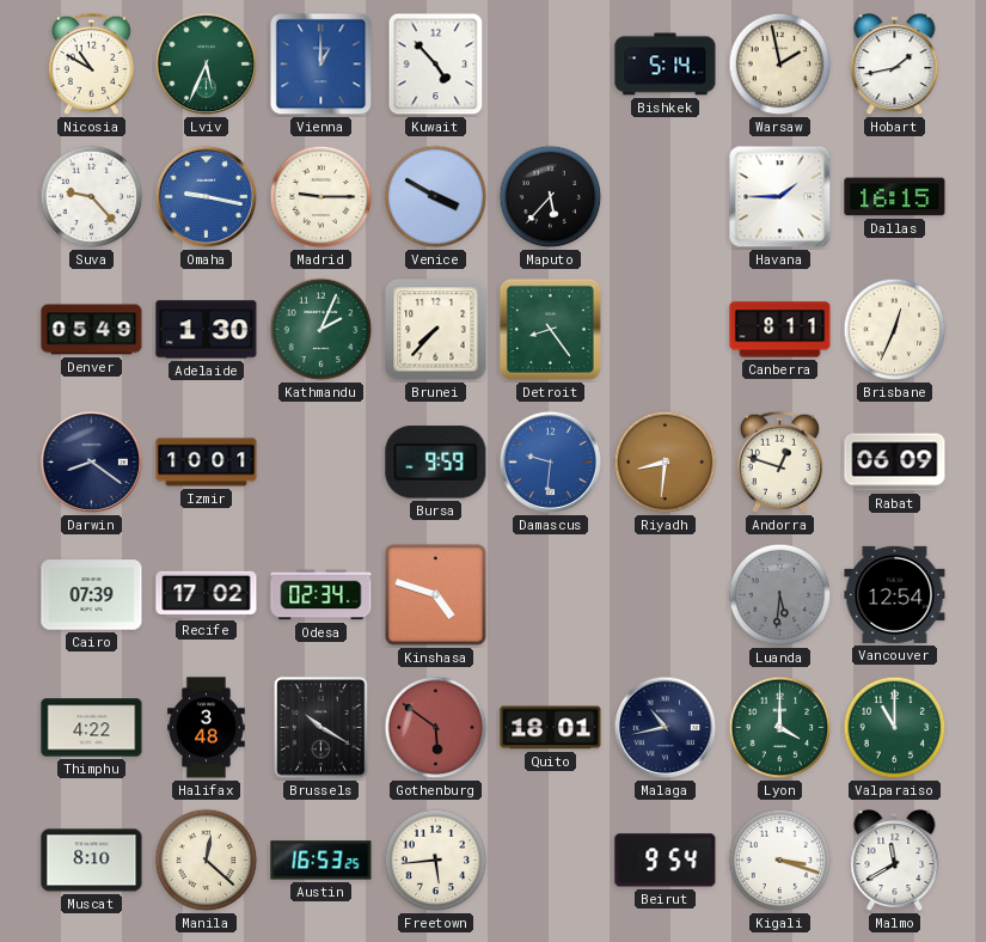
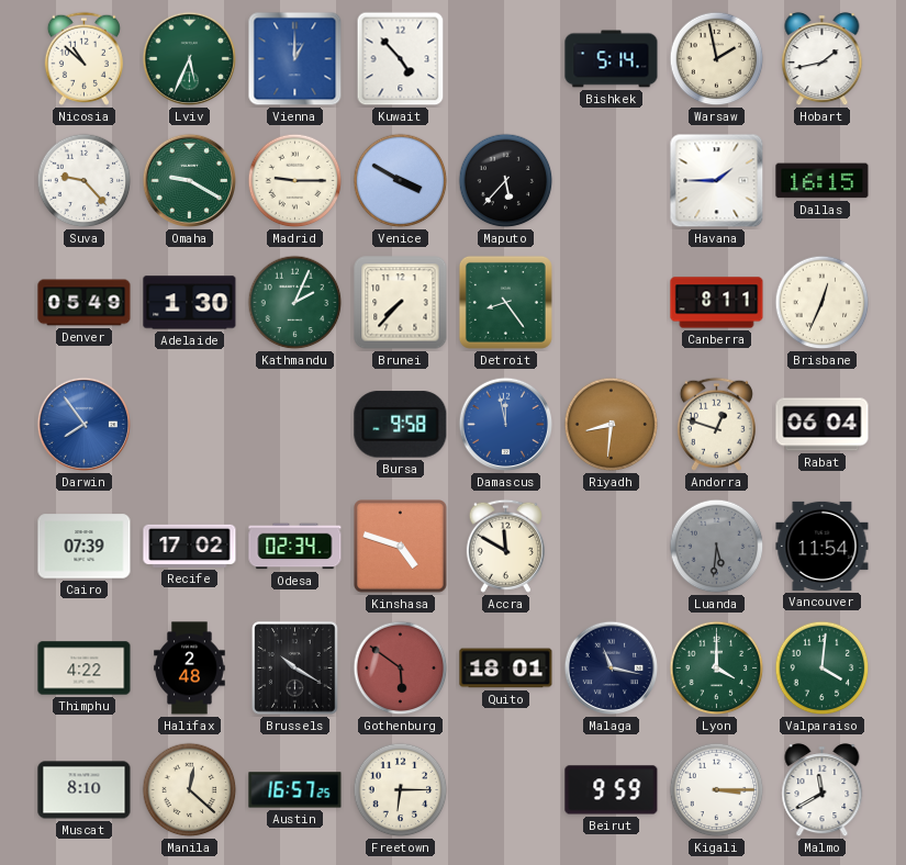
Nicosia: 10:50 -> 10:52
Omaha: 9:17 -> 9:20
Omaha dial: blue -> green
Darwin: 8:21 -> 7:54
Darwin dial: navy -> blue
Izmir: 10:01 -> none
Bursa: 9:59 -> 9:58
Damascus: 9:31 -> 11:58
Rabat: 06:09 -> 06:04
Accra: none -> 11:50
Vancouver: 12:54 -> 11:54
Halifax: 3:48 -> 2:48
Malaga: 10:43 -> 11:17
Valparaiso: 11:00 -> 4:01
Austin: 16:53 -> 16:57
Freetown: 5:44 -> 6:15
Beirut: 9:54 -> 9:59
Kigali: 3:18 -> 3:15
